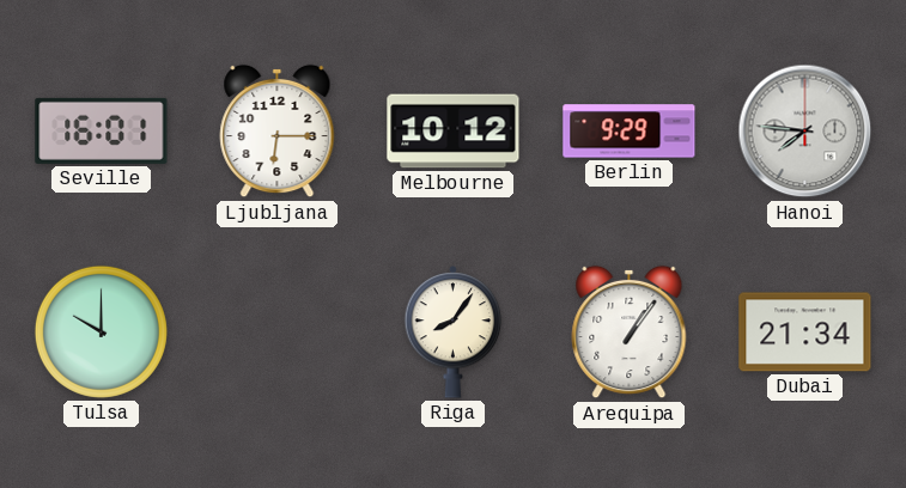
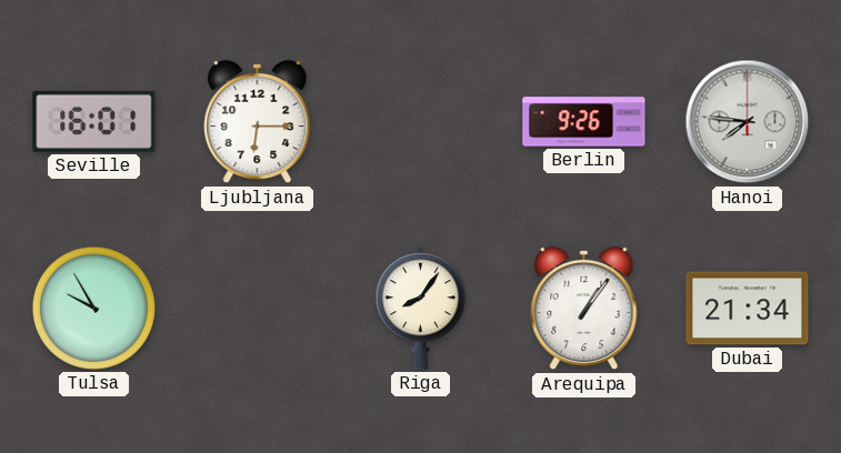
Melbourne: 10:12 -> none
Berlin: 9:29 -> 9:26
Tulsa: 10:00 -> 9:55
